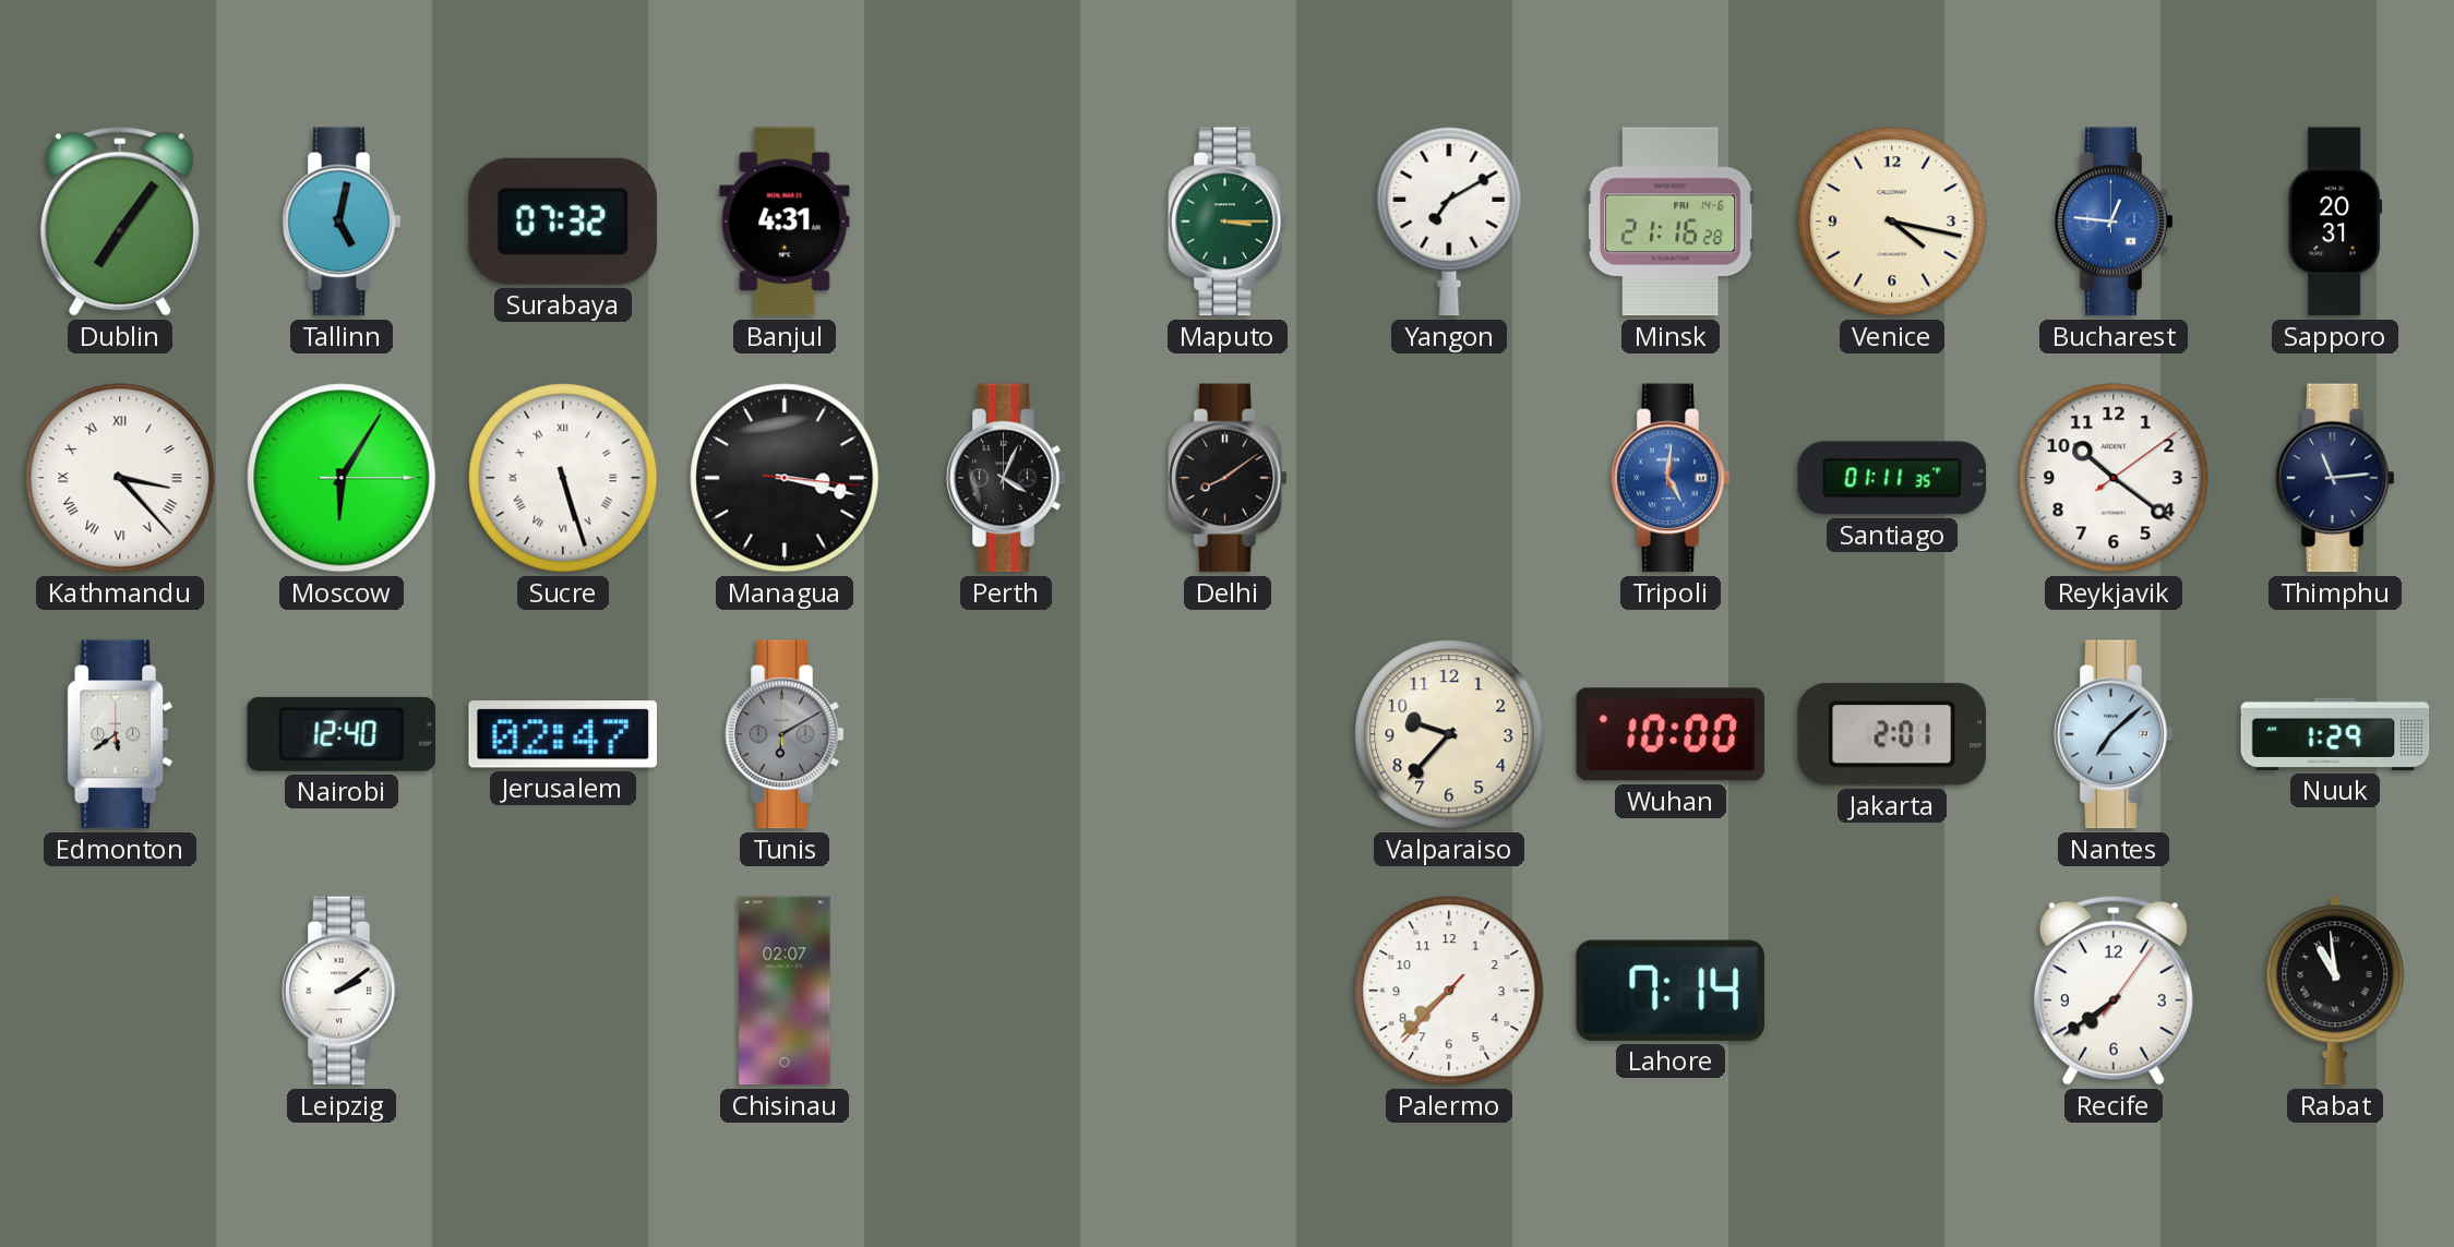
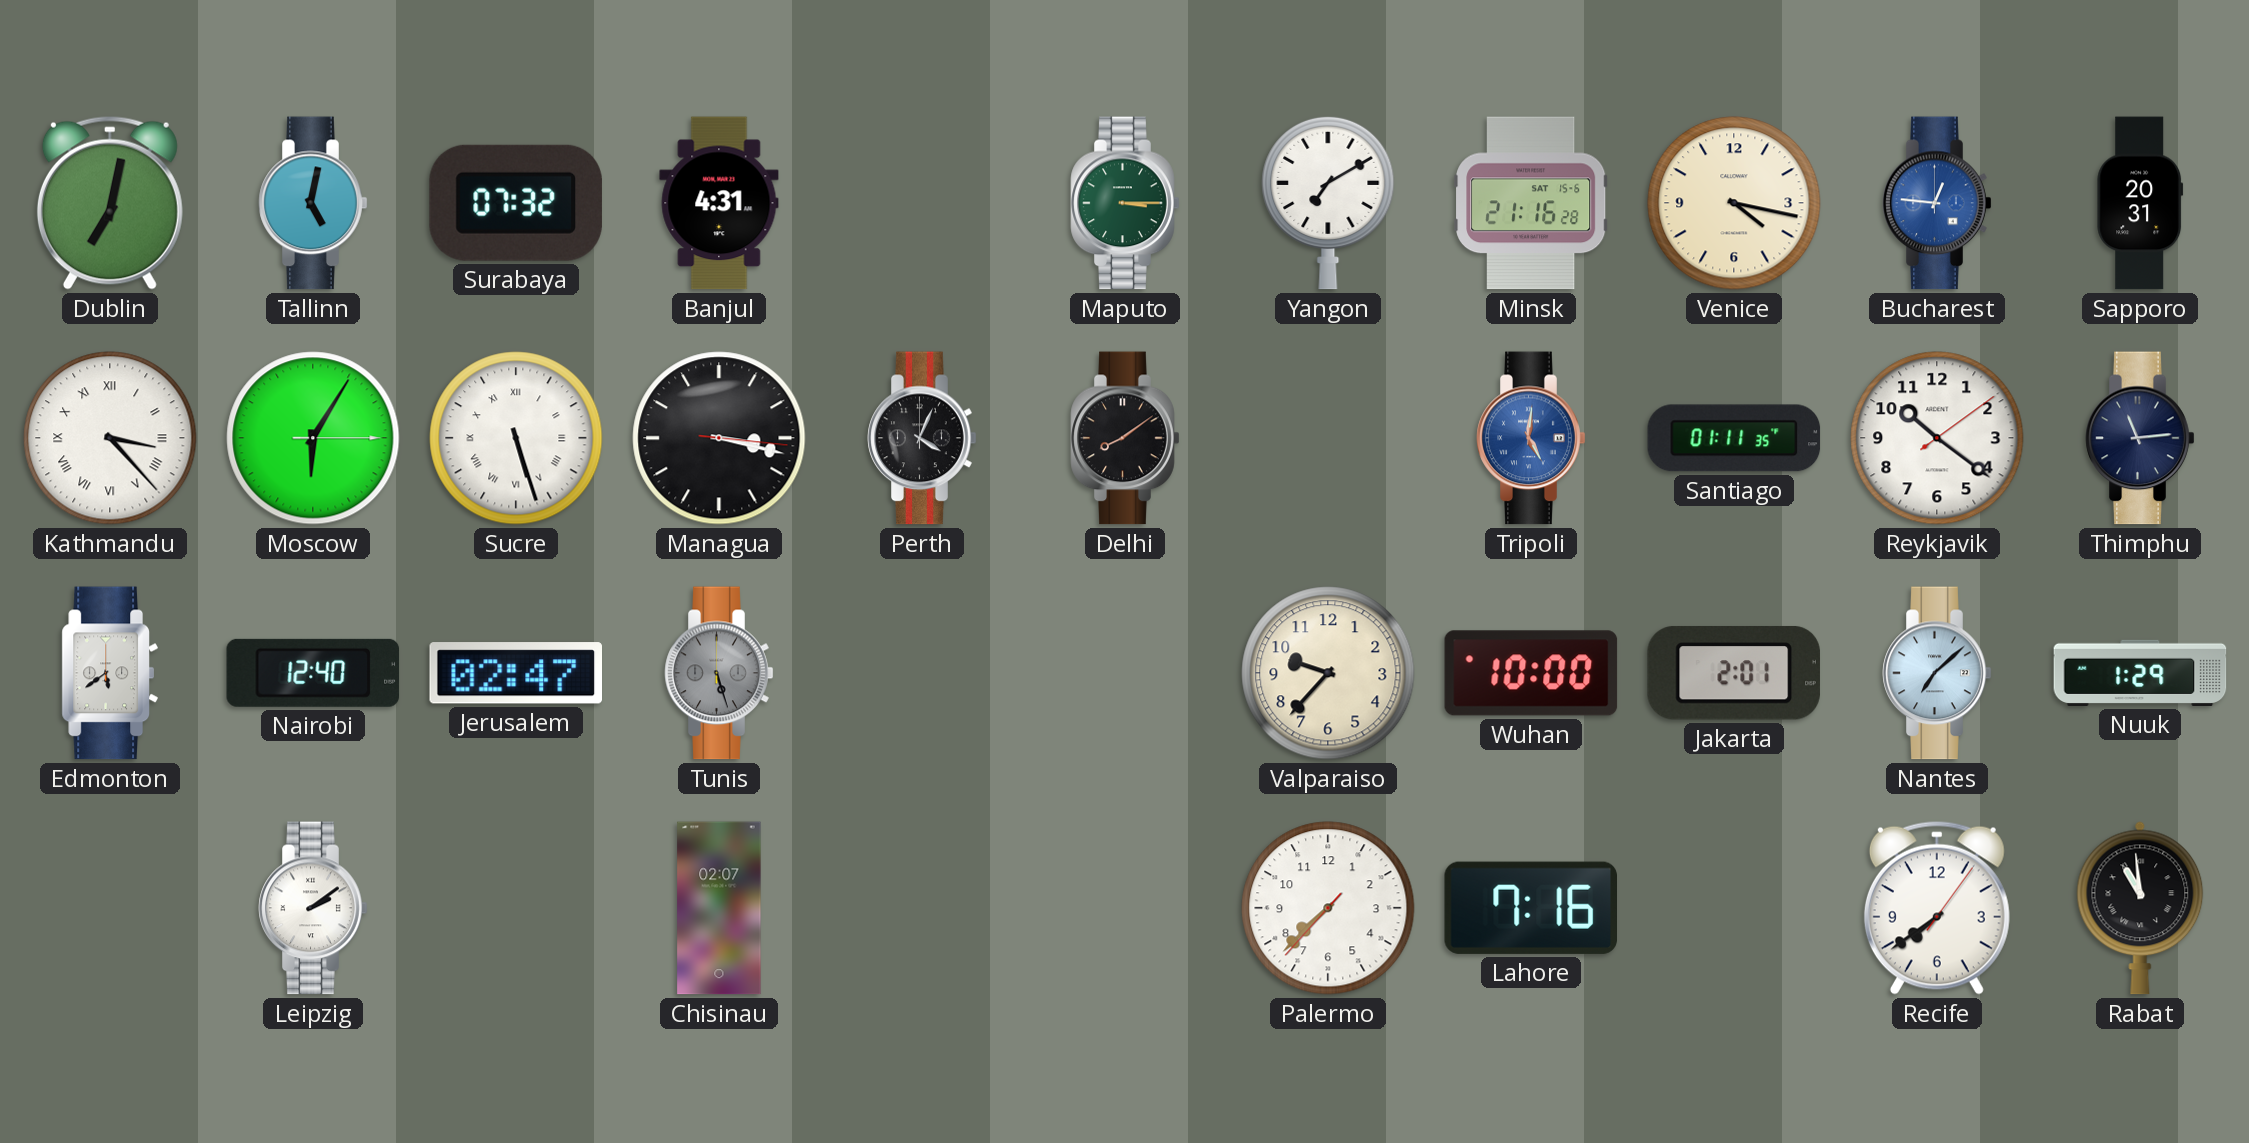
Dublin: 7:06 -> 7:02
Minsk date: FRI 14-6 -> SAT 15-6
Tunis: 6:10 -> 5:27
Lahore: 7:14 -> 7:16
